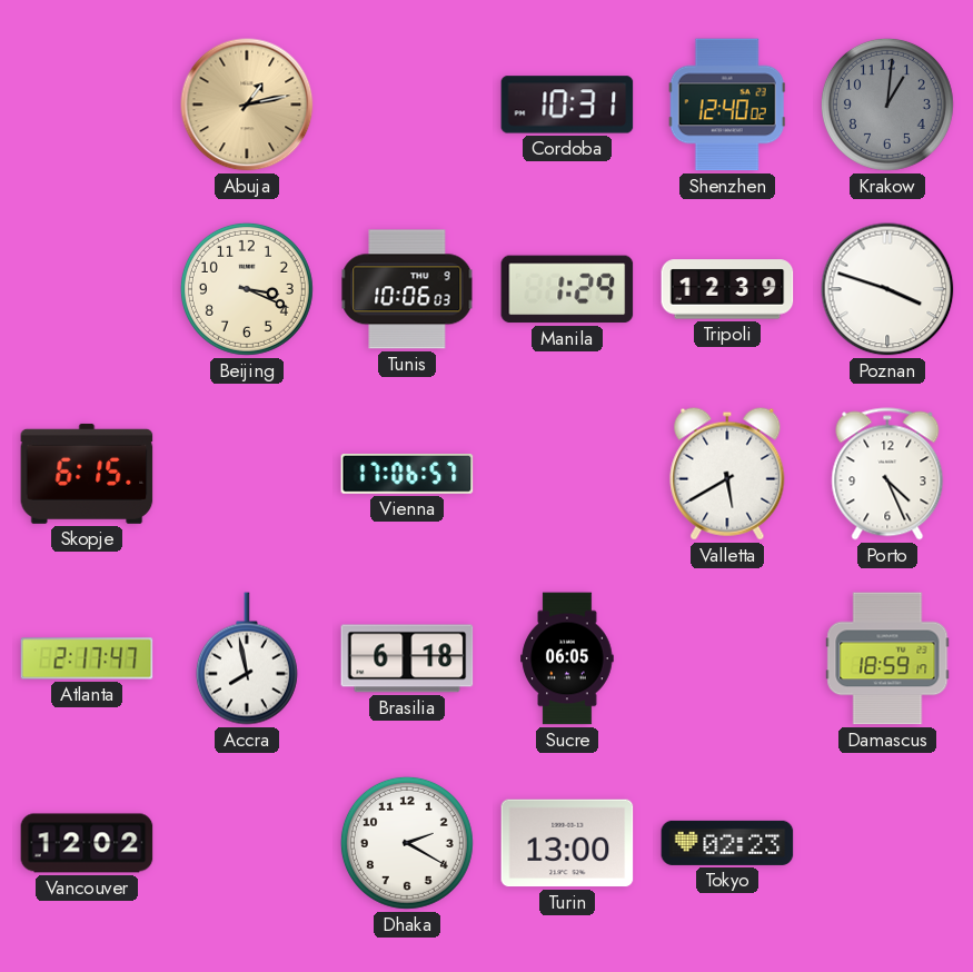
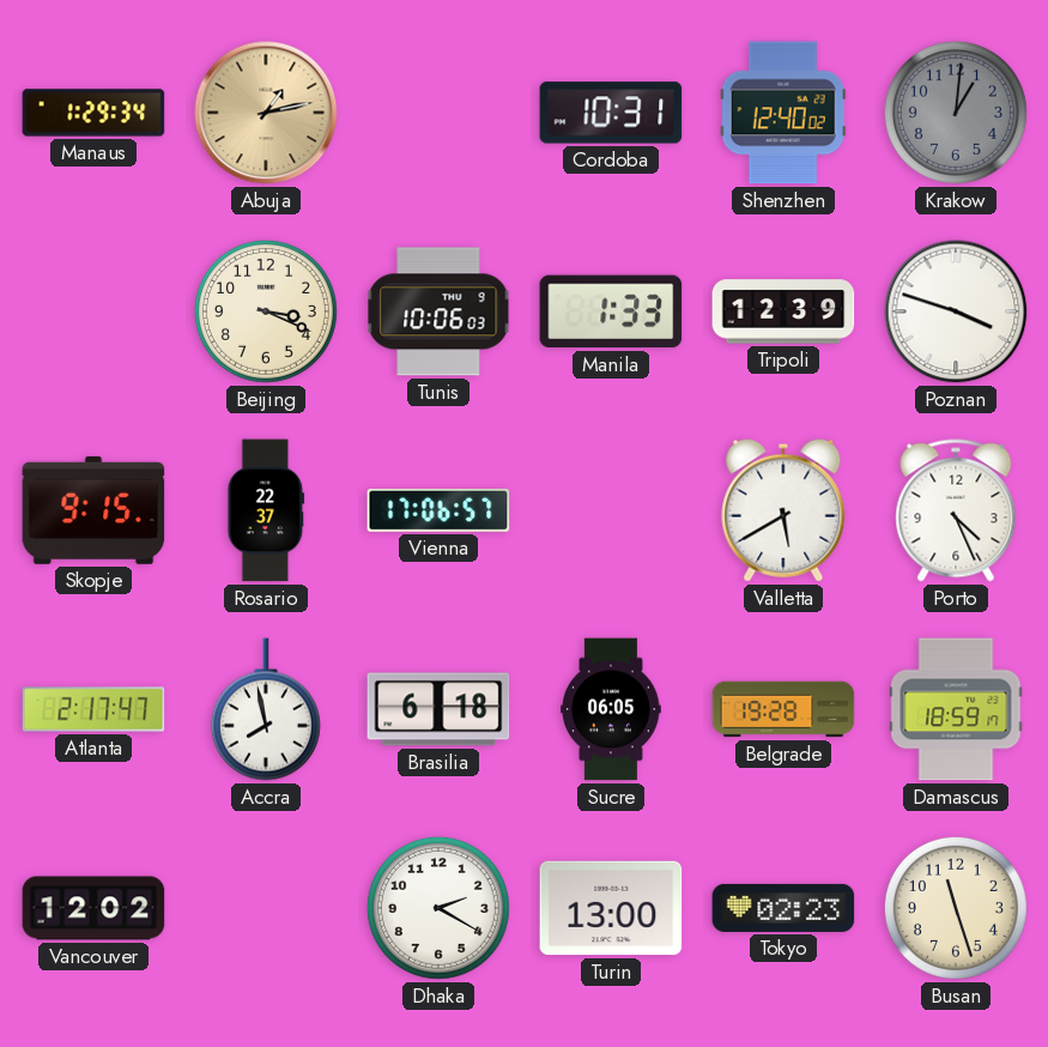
Manaus: none -> 1:29
Manila: 1:29 -> 1:33
Skopje: 6:15 -> 9:15
Rosario: none -> 22:37
Belgrade: none -> 19:28
Busan: none -> 11:27
